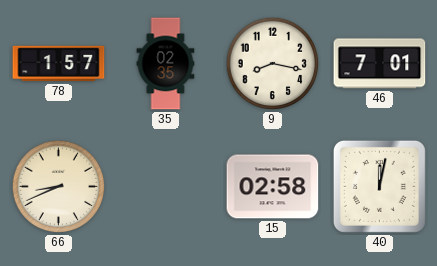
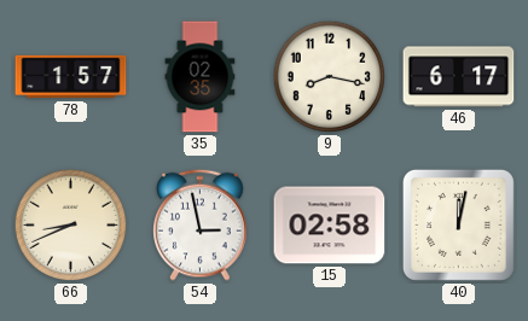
46: 7:01 -> 6:17
54: none -> 2:58
